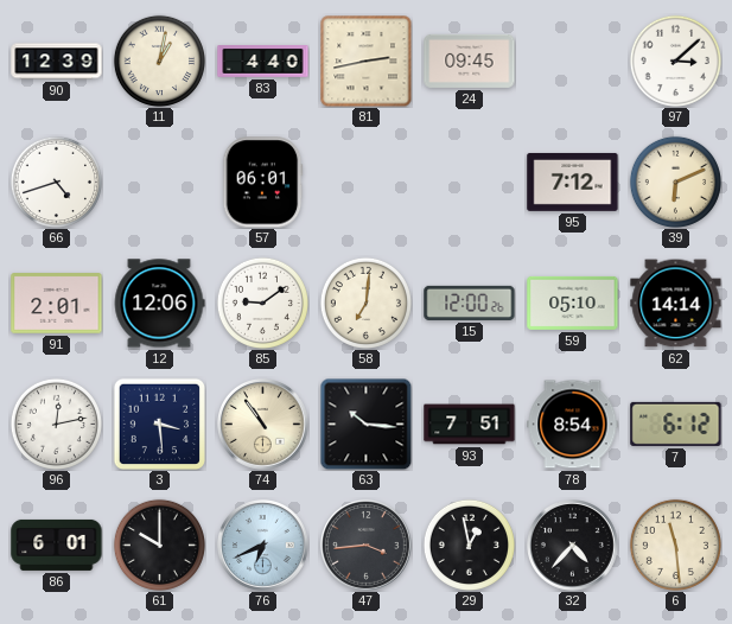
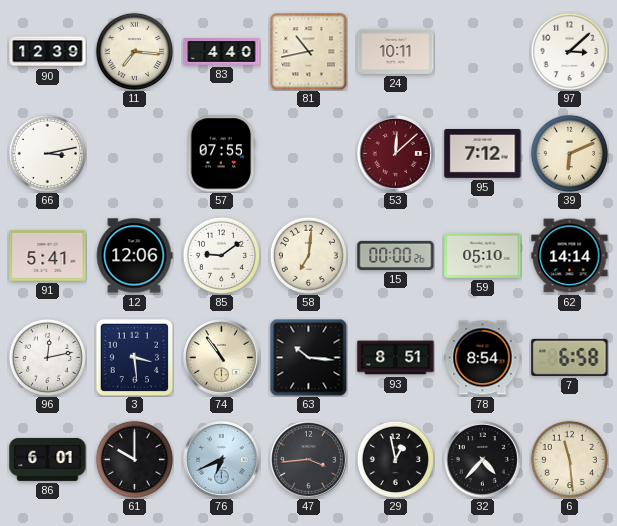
11: 1:02 -> 7:16
81: 2:43 -> 10:43
24: 09:45 -> 10:11
66: 4:42 -> 3:13
57: 06:01 -> 07:55
53: none -> 12:08
91: 2:01 -> 5:41
15: 12:00 -> 00:00
93: 7:51 -> 8:51
7: 6:12 -> 6:58
